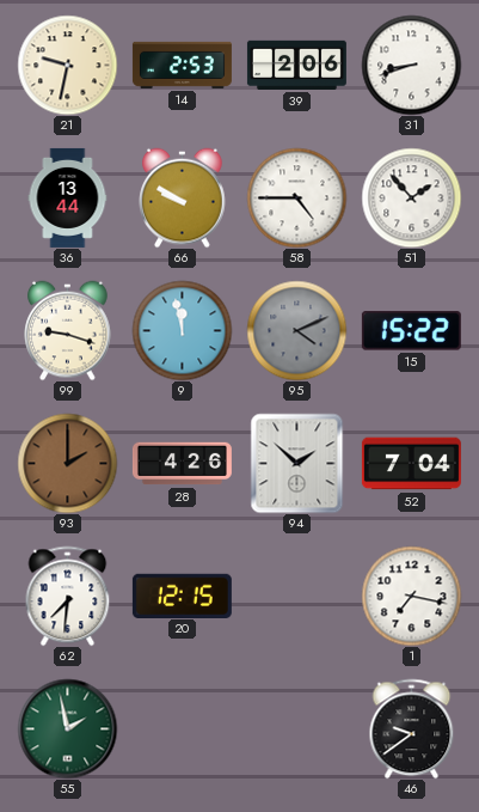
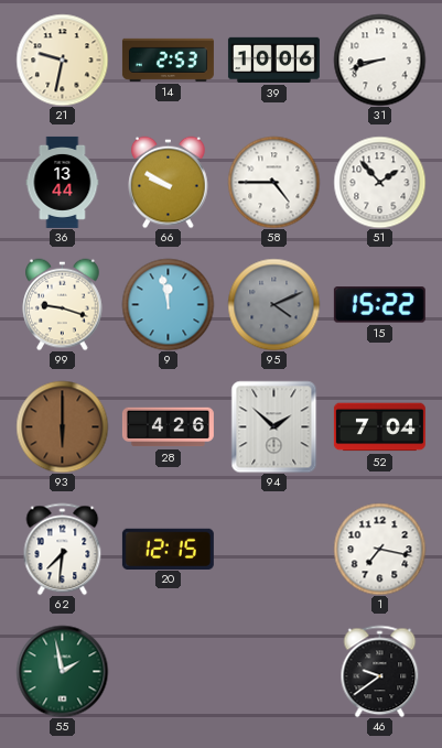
39: 2:06 -> 10:06
93: 2:00 -> 6:00
